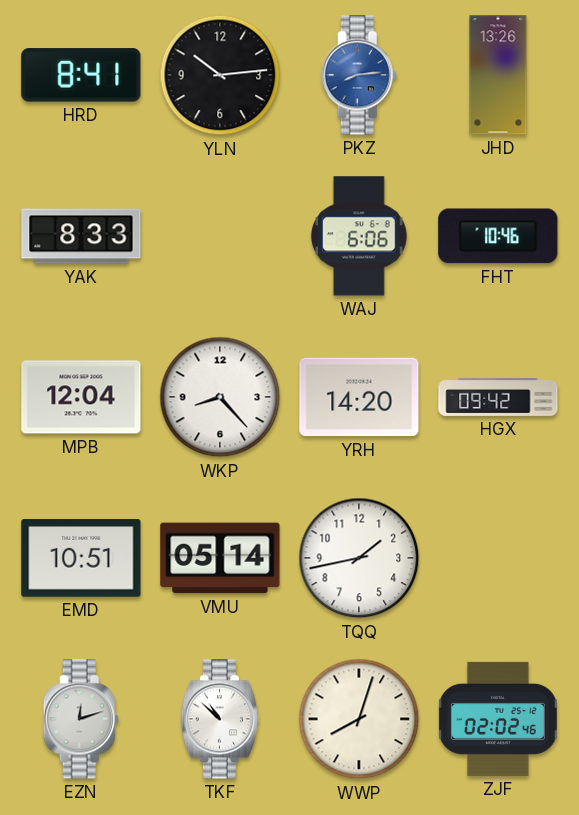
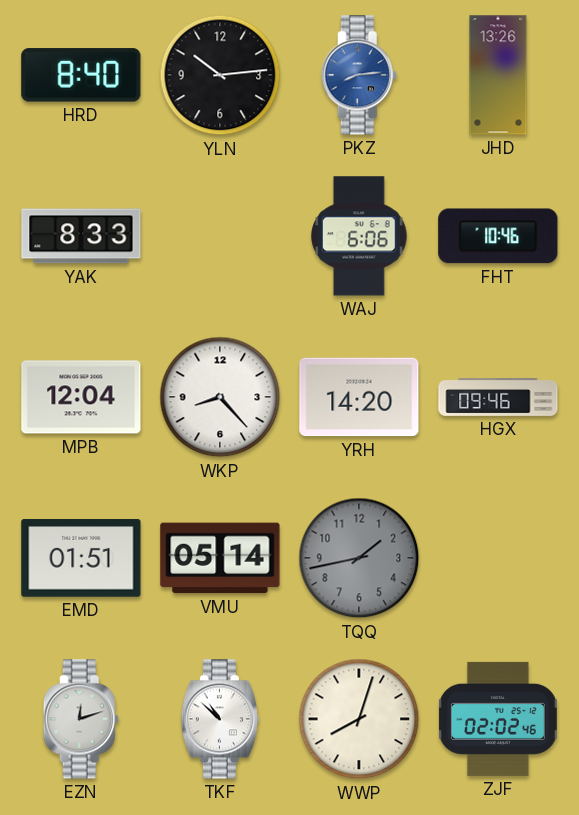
HRD: 8:41 -> 8:40
HGX: 09:42 -> 09:46
EMD: 10:51 -> 01:51
TQQ dial: white -> grey
